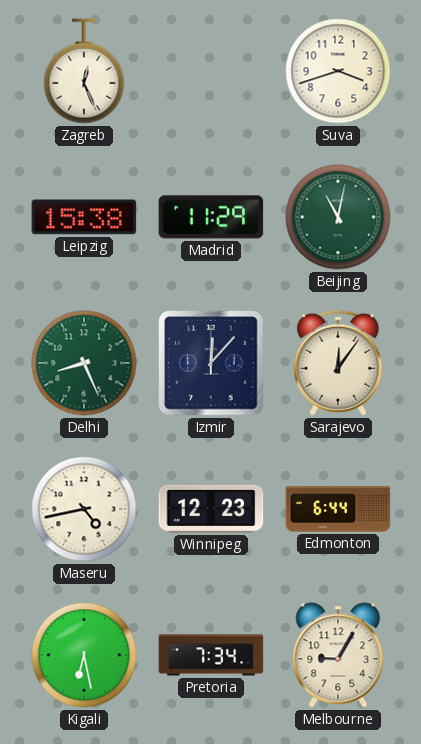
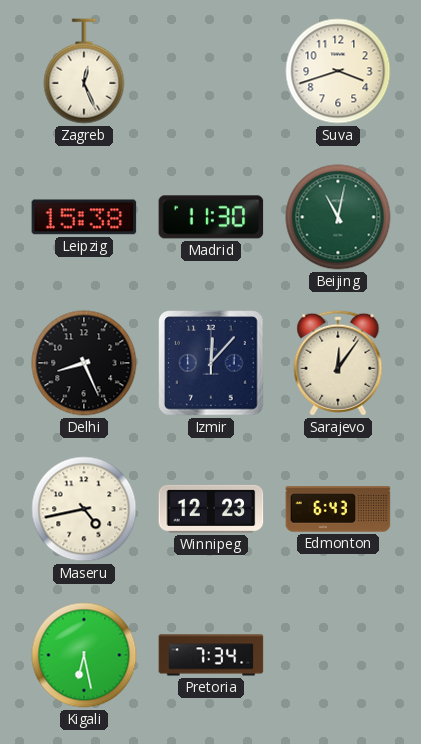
Madrid: 11:29 -> 11:30
Delhi dial: green -> black
Edmonton: 6:44 -> 6:43
Melbourne: 9:05 -> none
